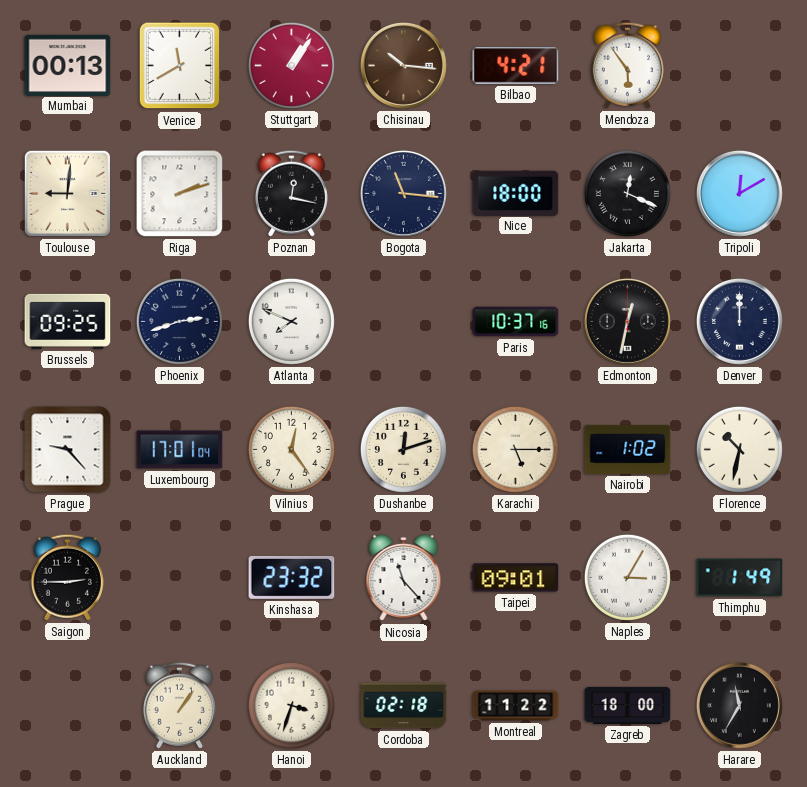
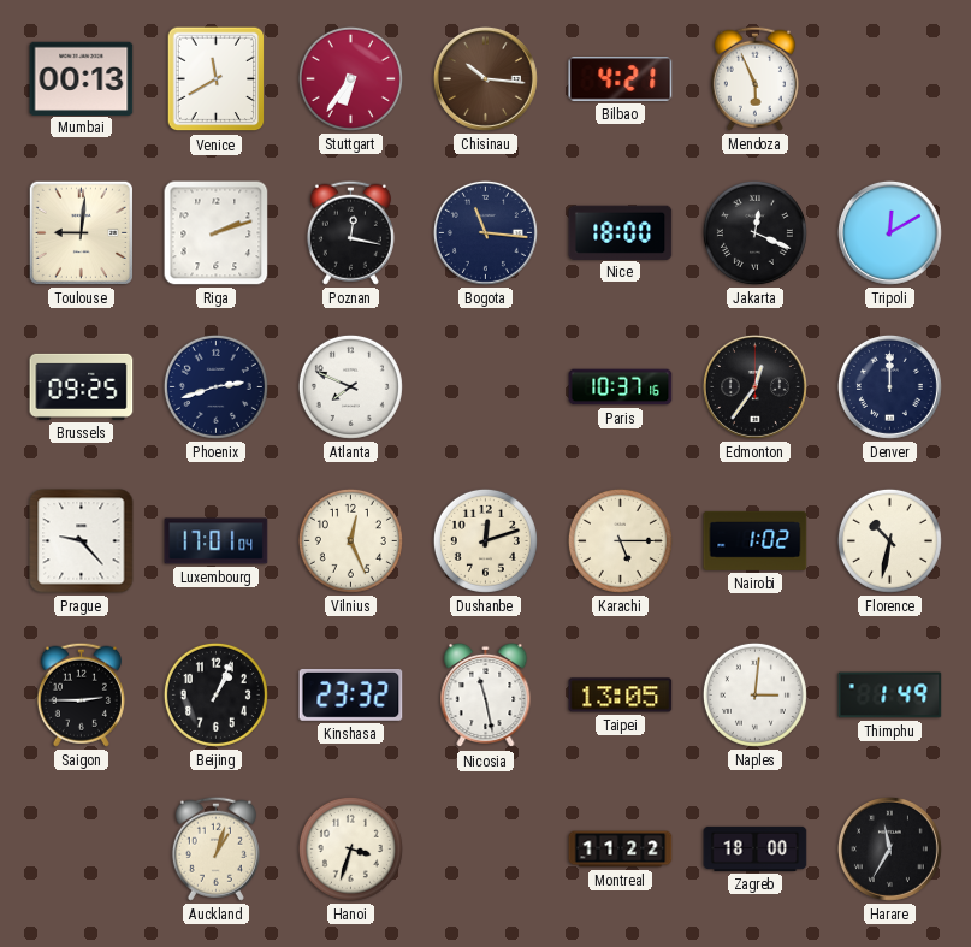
Stuttgart: 1:06 -> 6:36
Mendoza: 5:54 -> 5:56
Edmonton: 12:32 -> 12:36
Vilnius: 12:24 -> 12:26
Beijing: none -> 1:04
Nicosia: 11:23 -> 11:28
Taipei: 09:01 -> 13:05
Naples: 3:05 -> 3:01
Auckland: 1:06 -> 1:03
Cordoba: 02:18 -> none
